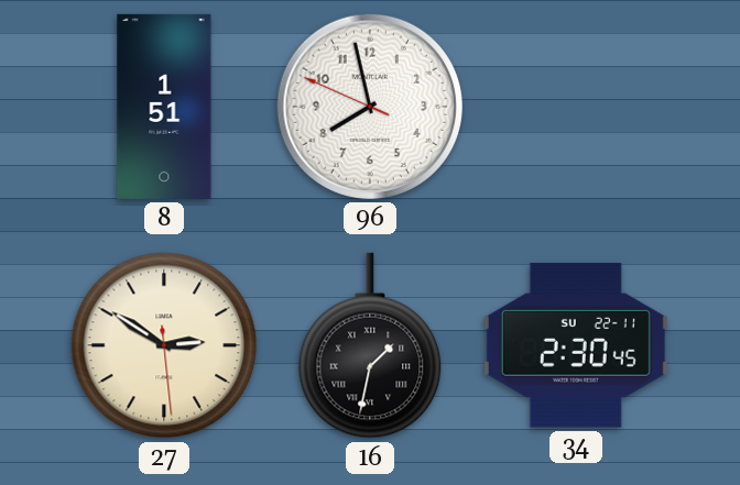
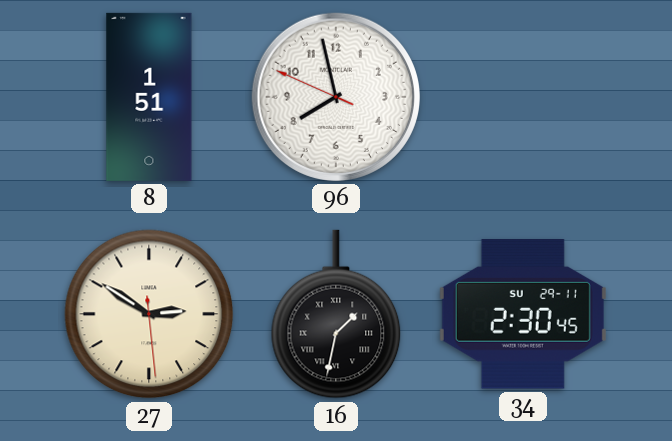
34 date: SU 22-11 -> SU 29-11
